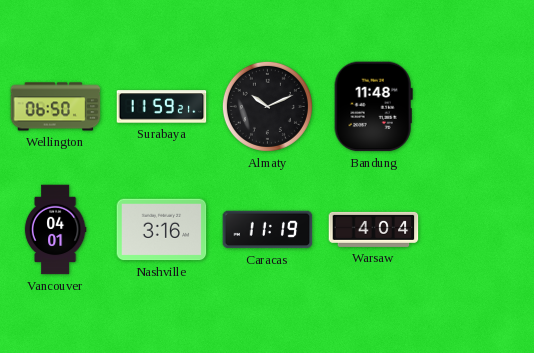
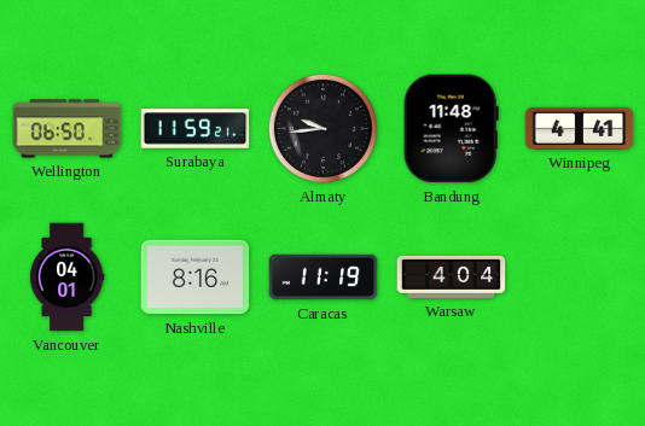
Almaty: 10:11 -> 9:44
Winnipeg: none -> 4:41
Nashville: 3:16 -> 8:16
